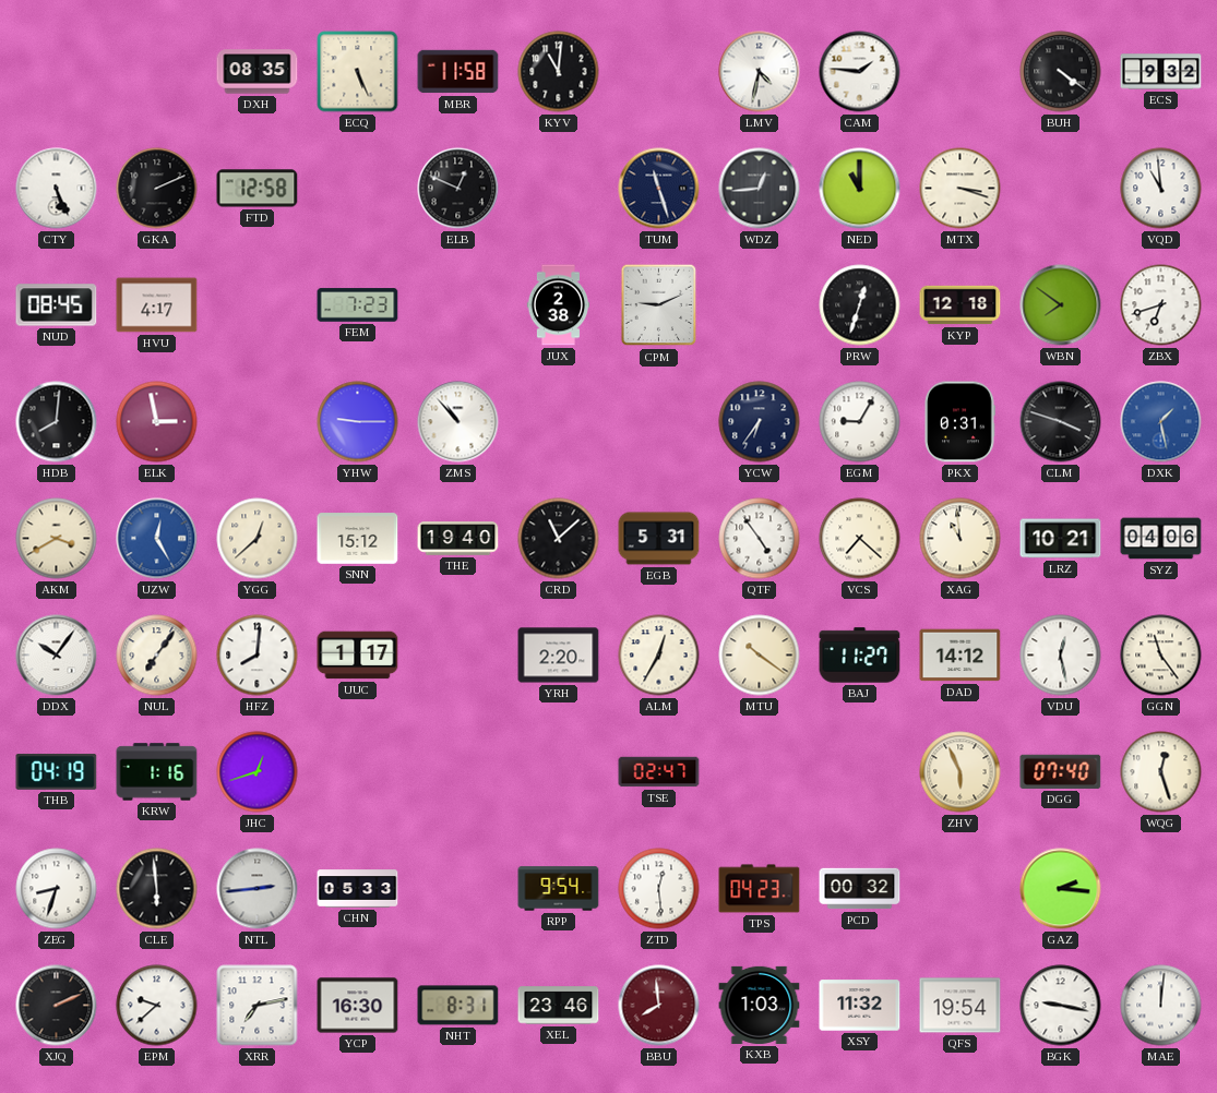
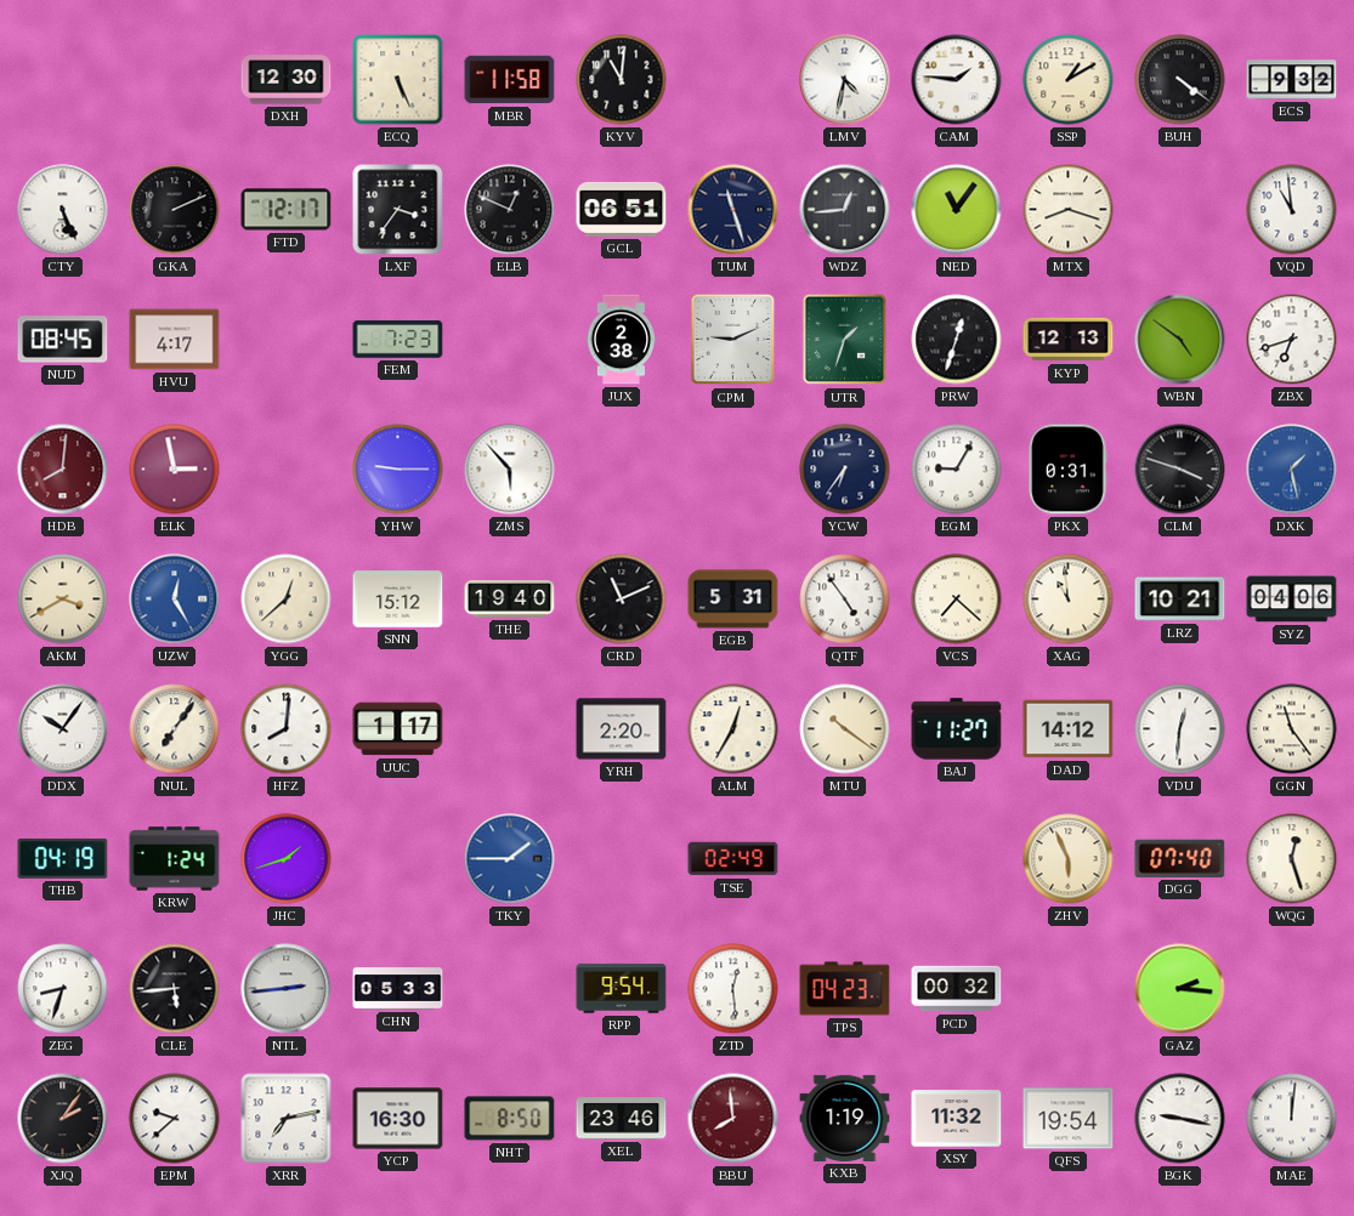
DXH: 08:35 -> 12:30
SSP: none -> 1:10
FTD: 12:58 -> 12:17
LXF: none -> 3:36
GCL: none -> 06:51
NED: 11:00 -> 11:06
MTX: 3:18 -> 8:18
UTR: none -> 1:33
KYP: 12:18 -> 12:13
WBN: 7:51 -> 4:51
HDB dial: black -> burgundy
ZMS: 10:53 -> 5:53
CRD: 11:08 -> 11:11
VDU: 12:28 -> 12:31
KRW: 1:16 -> 1:24
JHC: 12:42 -> 1:42
TKY: none -> 1:45
TSE: 02:47 -> 02:49
CLE: 5:59 -> 5:44
XJQ: 2:11 -> 2:06
NHT: 8:31 -> 8:50
KXB: 1:03 -> 1:19
